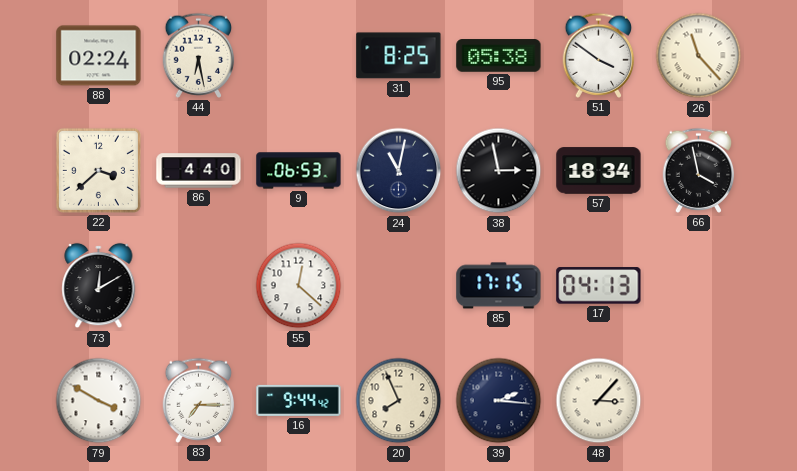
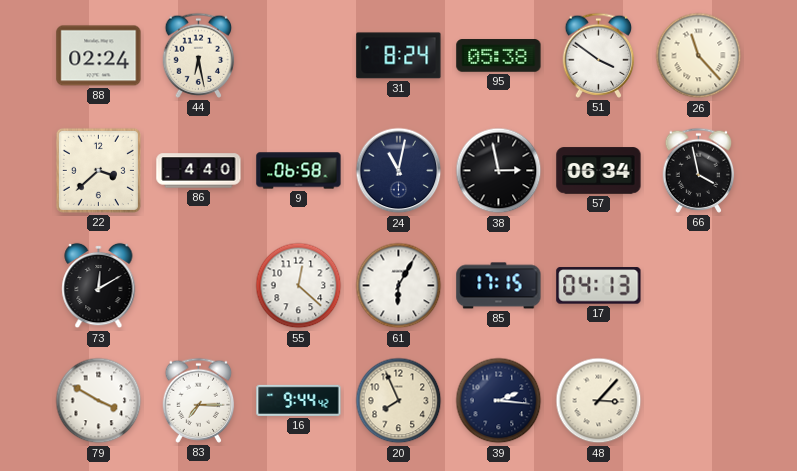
31: 8:25 -> 8:24
9: 06:53 -> 06:58
57: 18:34 -> 06:34
61: none -> 6:05
